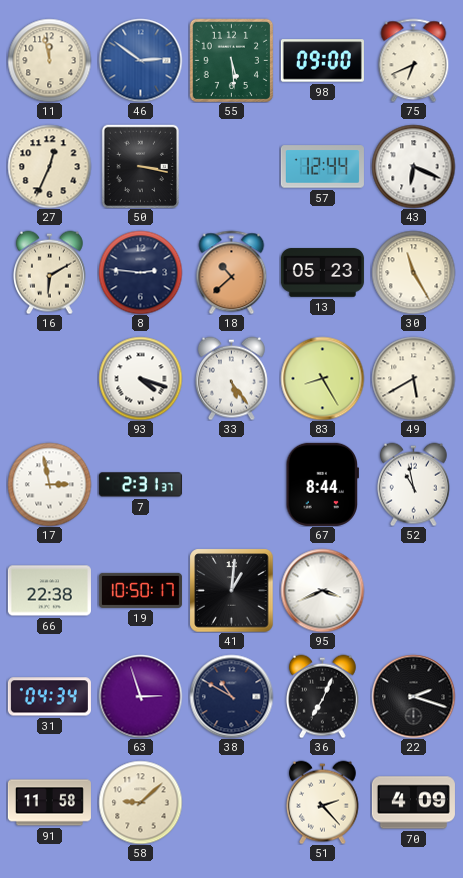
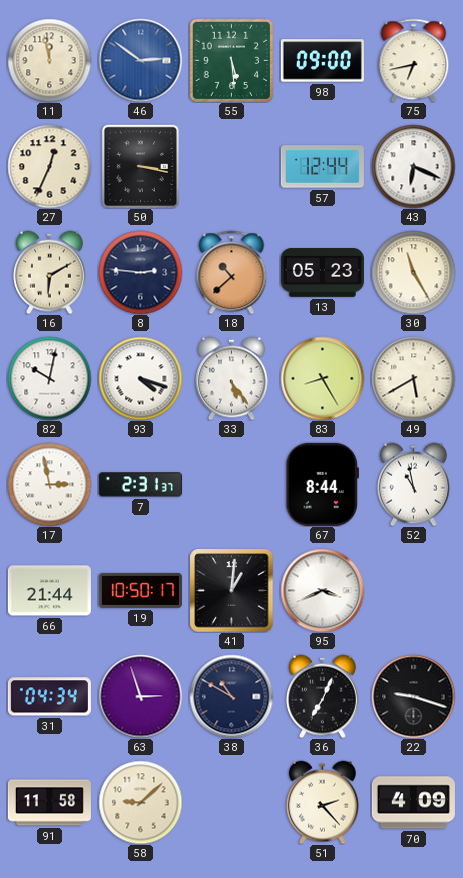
75: 6:41 -> 6:43
82: none -> 10:02
66: 22:38 -> 21:44
22: 2:18 -> 9:18
